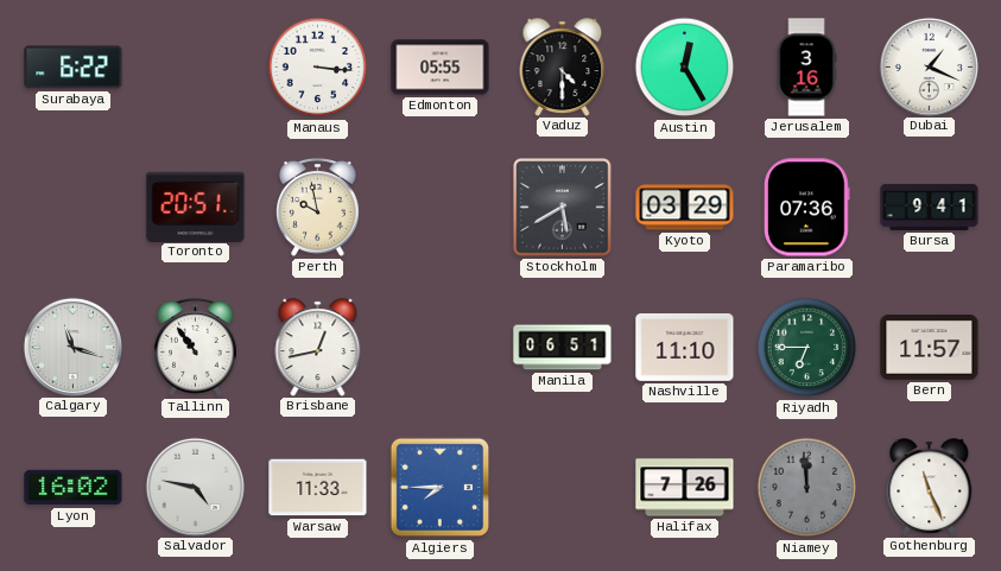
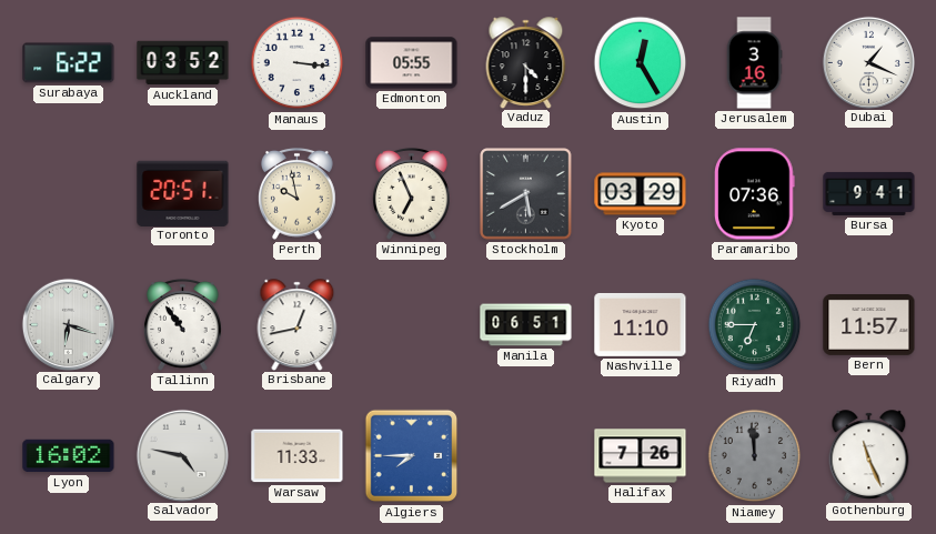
Auckland: none -> 03:52
Winnipeg: none -> 6:56
Calgary: 11:18 -> 6:18
